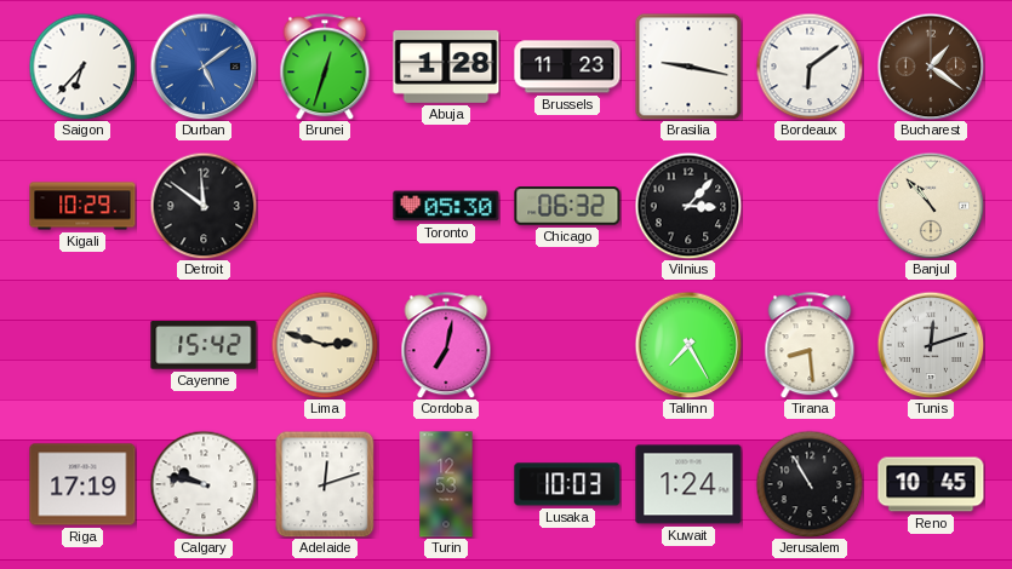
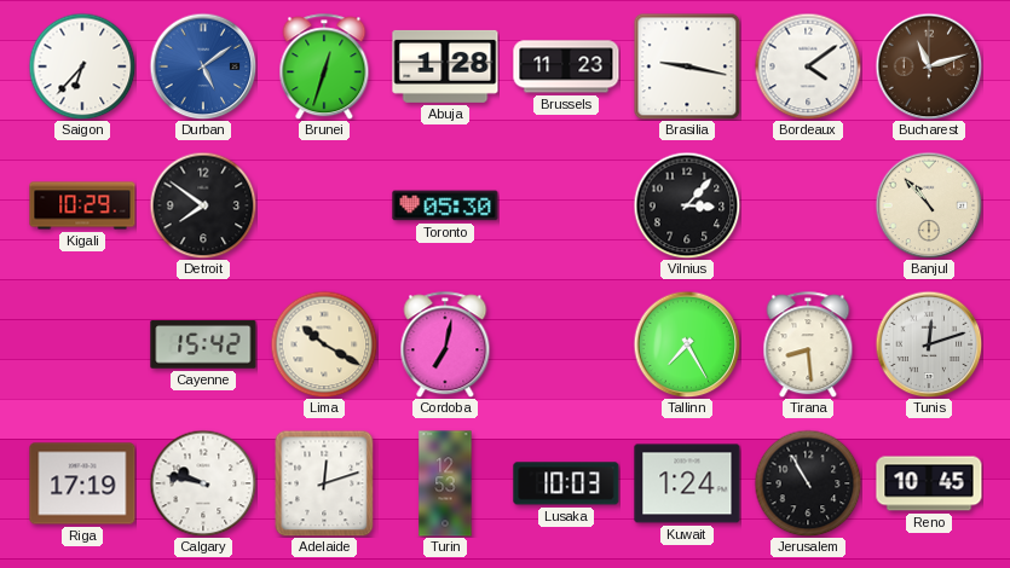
Bordeaux: 6:09 -> 4:09
Bucharest: 1:21 -> 11:12
Detroit: 11:51 -> 7:51
Chicago: 06:32 -> none
Lima: 2:48 -> 10:20
